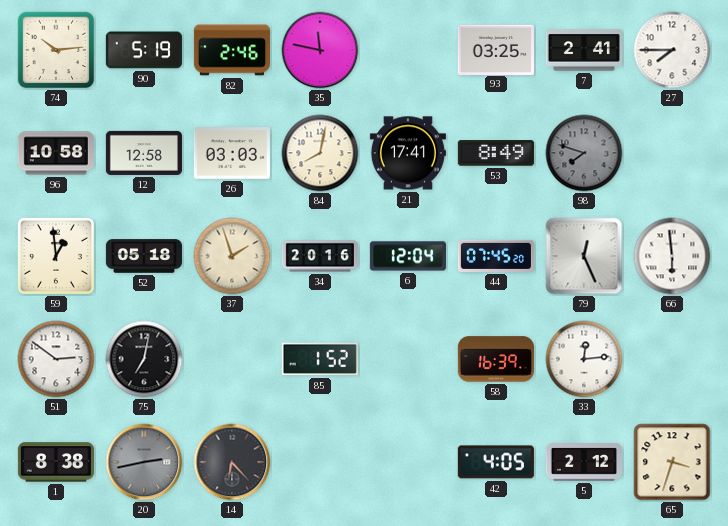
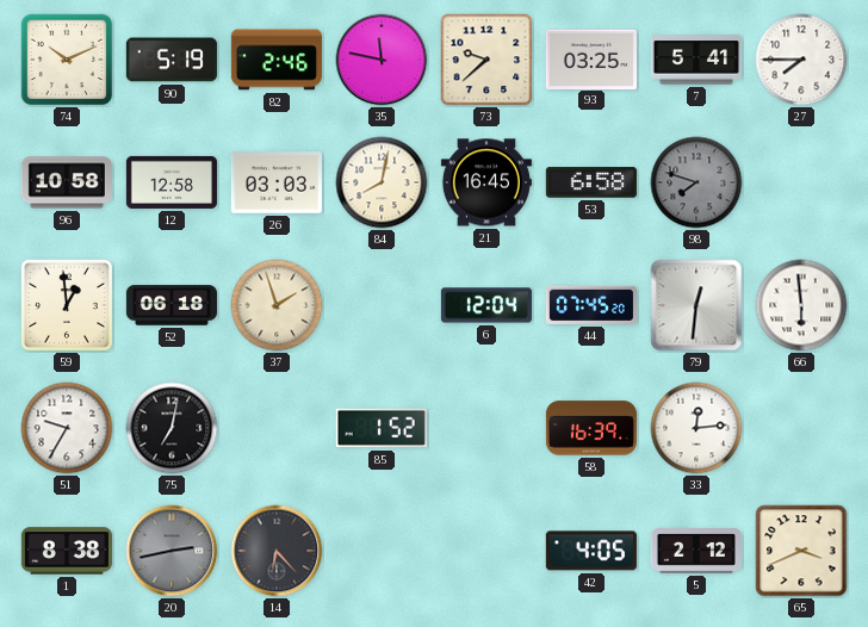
74: 10:14 -> 10:11
73: none -> 9:38
7: 2:41 -> 5:41
21: 17:41 -> 16:45
53: 8:49 -> 6:58
52: 05:18 -> 06:18
34: 20:16 -> none
79: 12:26 -> 12:31
51: 2:51 -> 9:35
65: 3:33 -> 3:41
